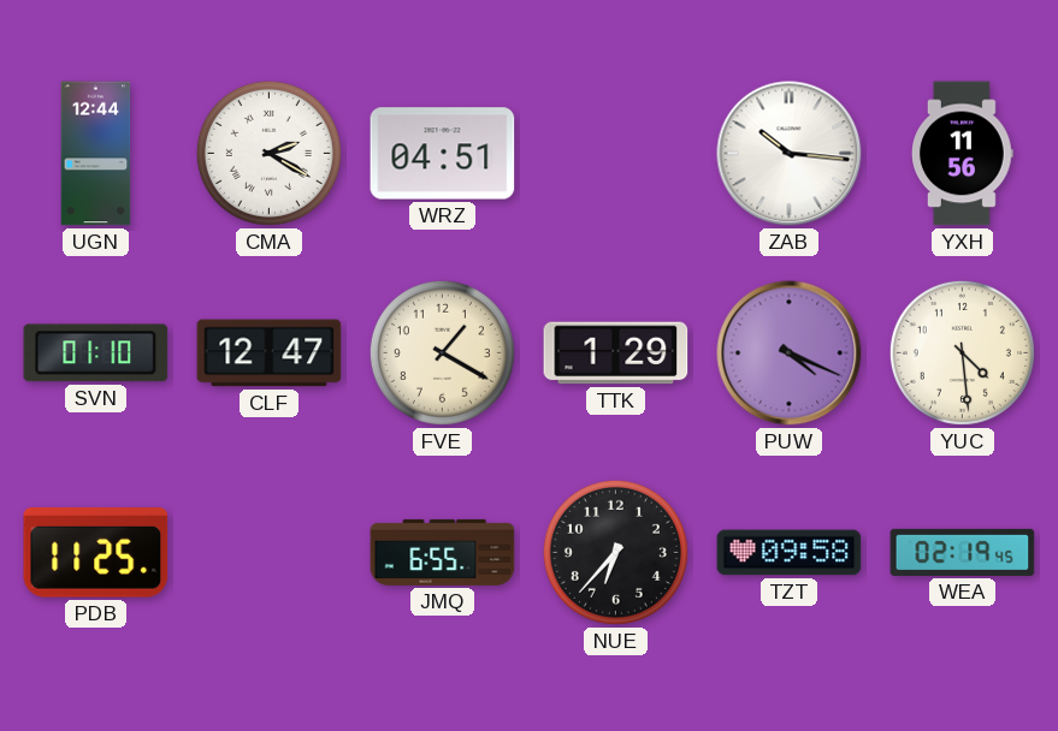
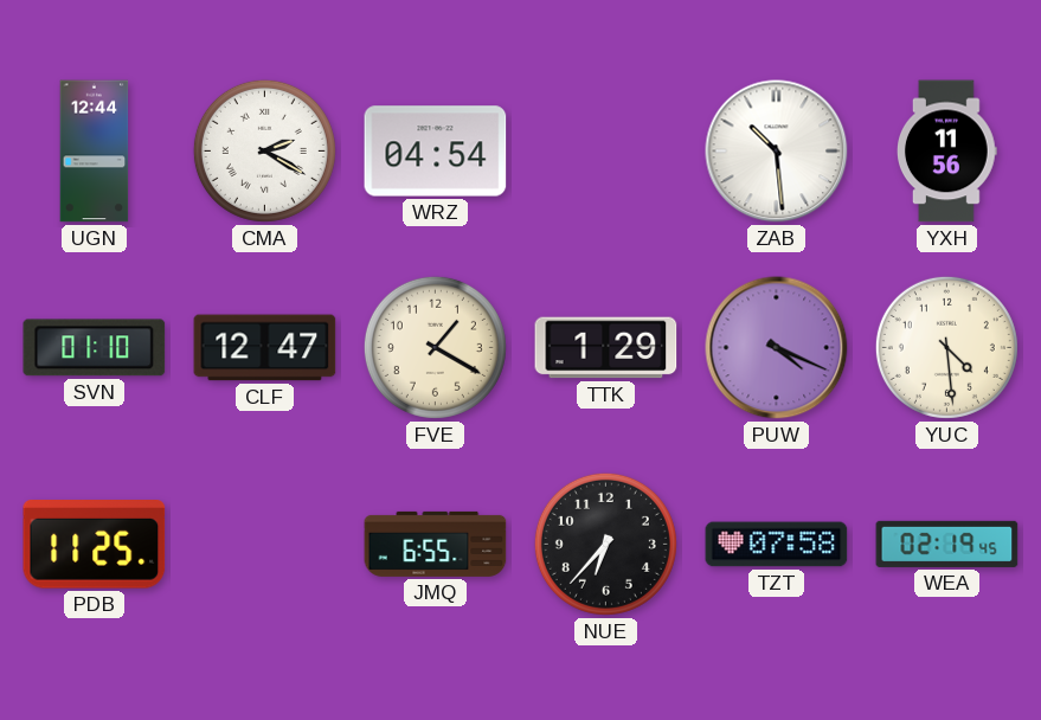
WRZ: 04:51 -> 04:54
ZAB: 10:16 -> 10:29
TZT: 09:58 -> 07:58
